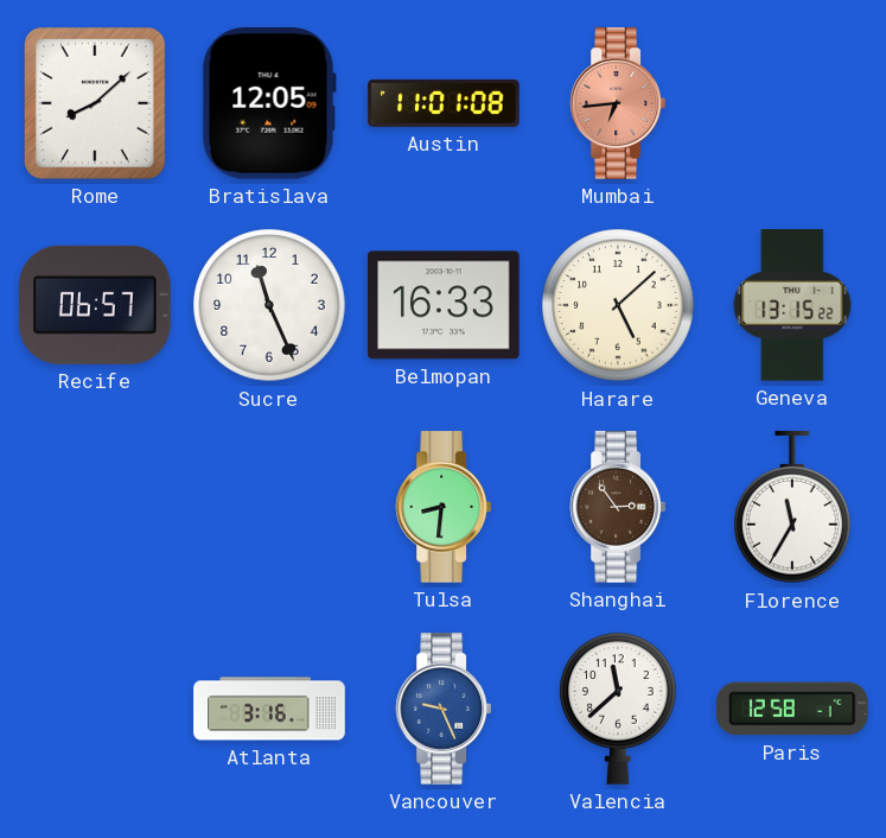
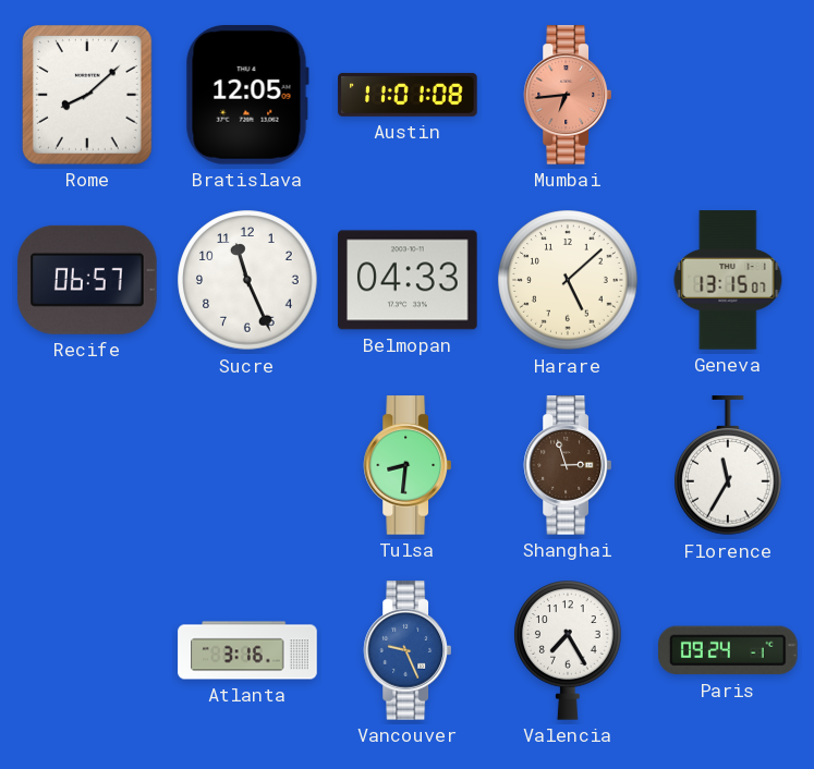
Belmopan: 16:33 -> 04:33
Geneva: 13:15:22 -> 13:15:07
Shanghai: 2:54 -> 2:57
Valencia: 11:38 -> 7:25
Paris: 12:58 -> 09:24
